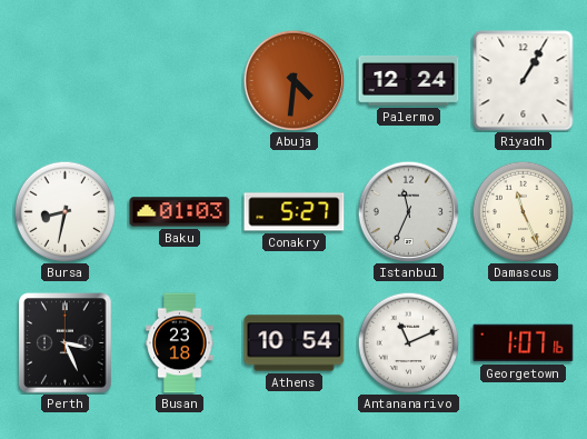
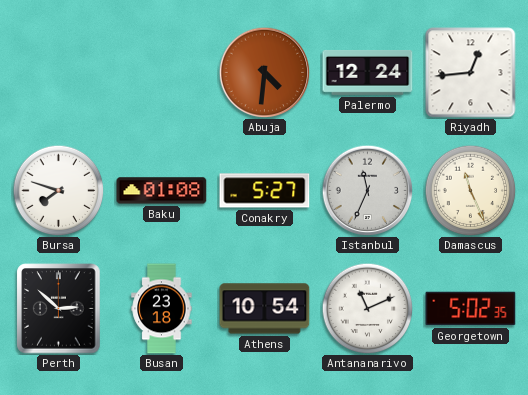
Riyadh: 1:05 -> 12:44
Bursa: 8:32 -> 7:48
Baku: 01:03 -> 01:08
Perth: 3:26 -> 2:52
Georgetown: 1:07 -> 5:02
